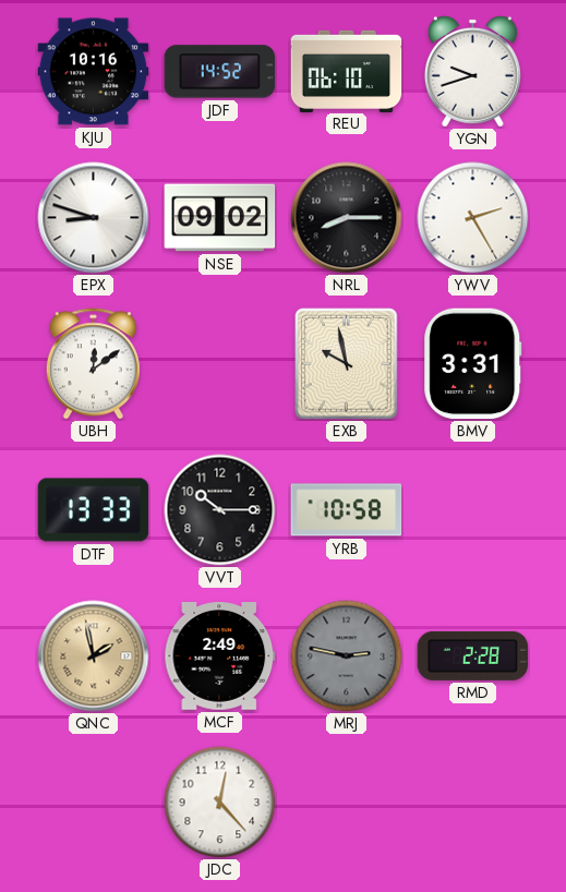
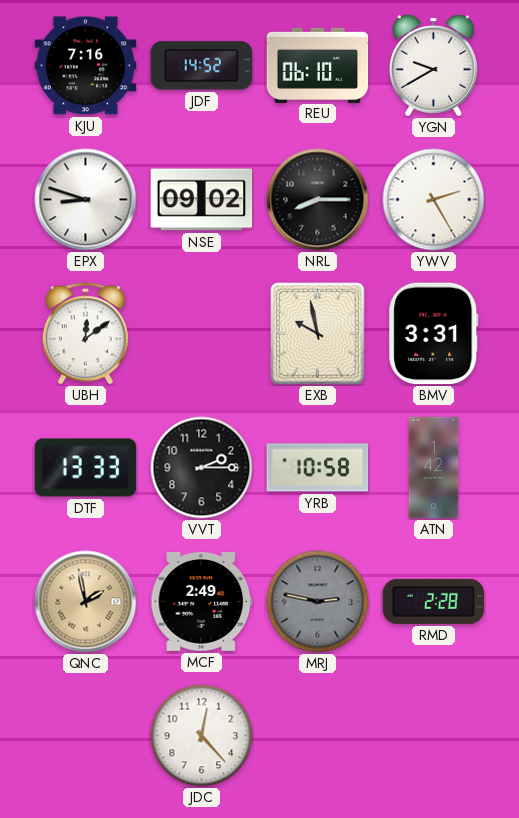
KJU: 10:16 -> 7:16
YGN: 9:42 -> 9:40
VVT: 10:15 -> 2:15
ATN: none -> 1:42
